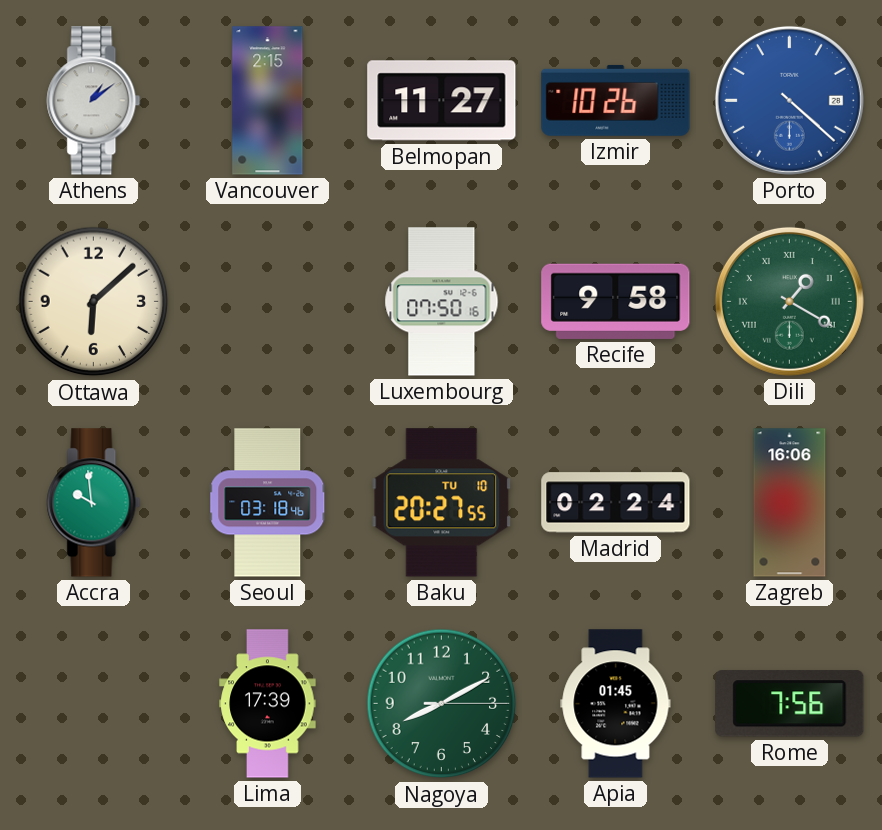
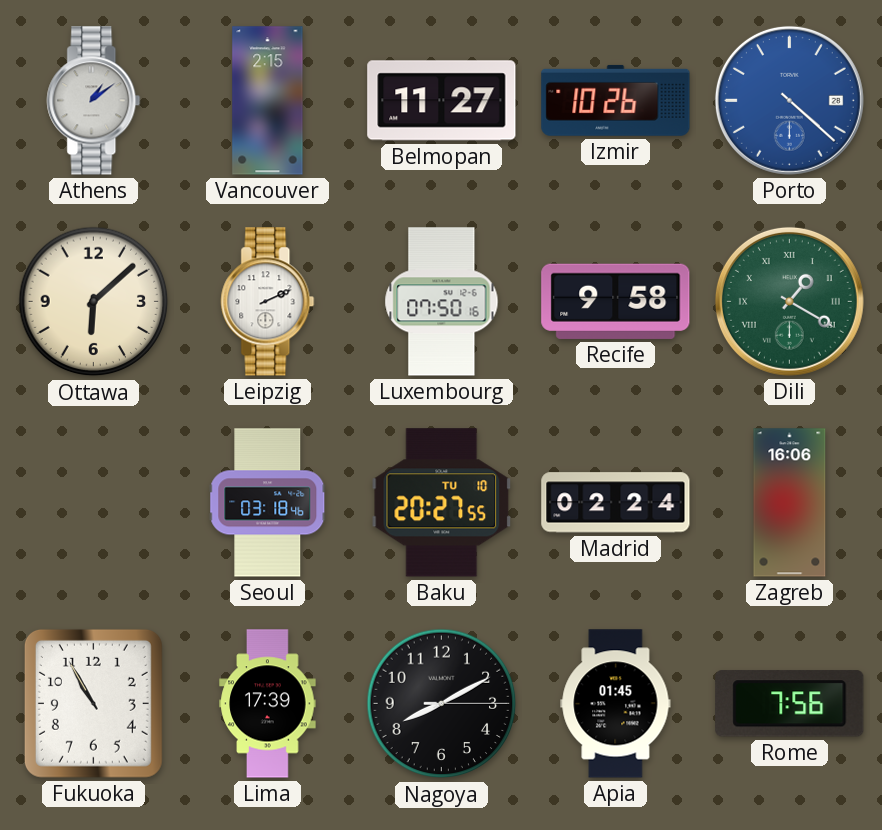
Leipzig: none -> 2:11
Accra: 9:59 -> none
Fukuoka: none -> 10:55
Nagoya dial: green -> black
